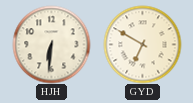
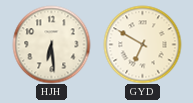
HJH: 6:31 -> 6:29
